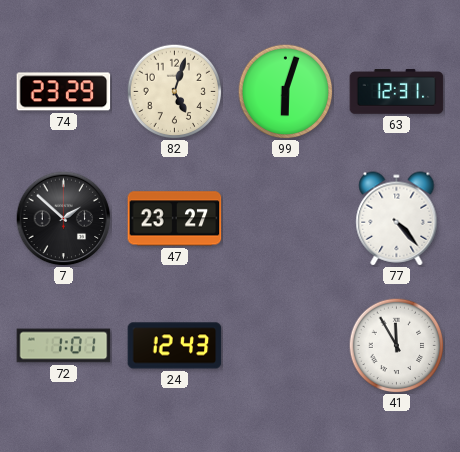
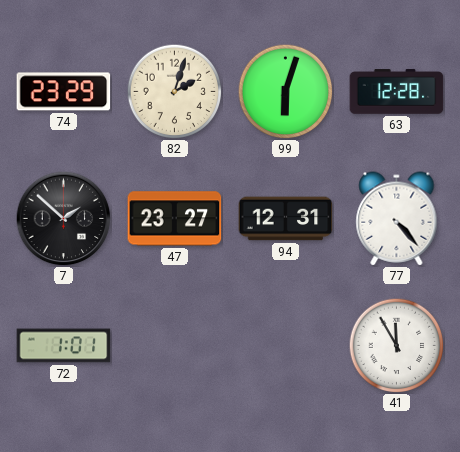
82: 5:03 -> 2:03
63: 12:31 -> 12:28
94: none -> 12:31
24: 12:43 -> none
